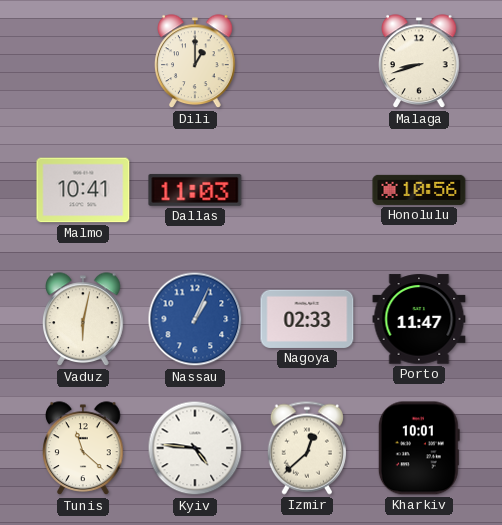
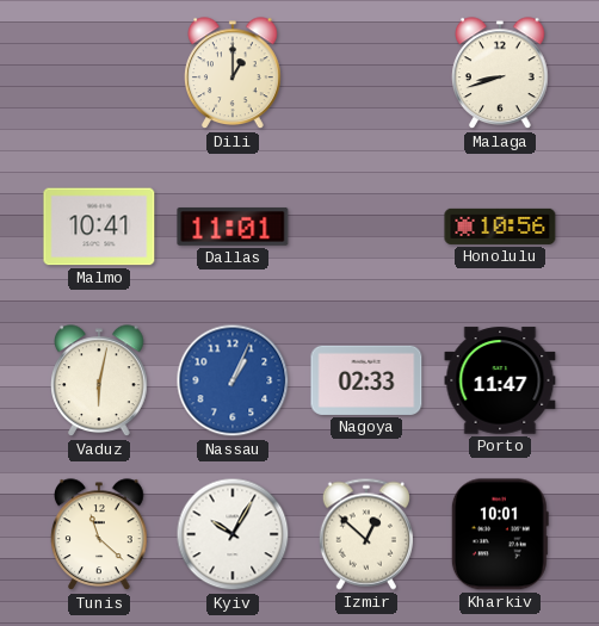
Dallas: 11:03 -> 11:01
Kyiv: 4:46 -> 10:05
Izmir: 12:38 -> 12:52
